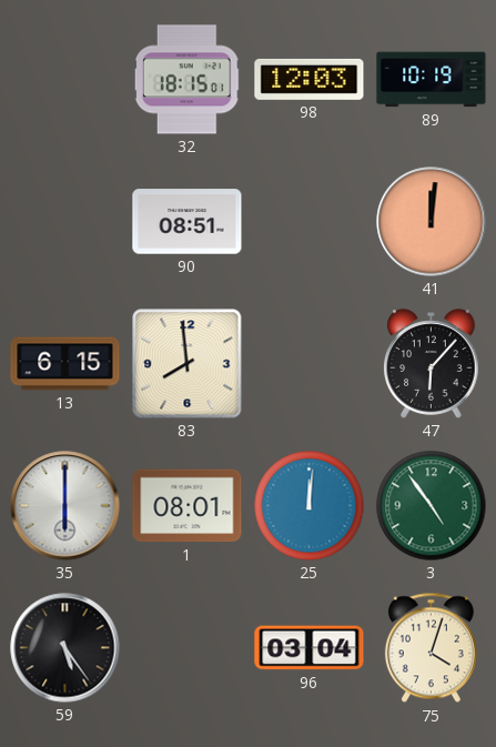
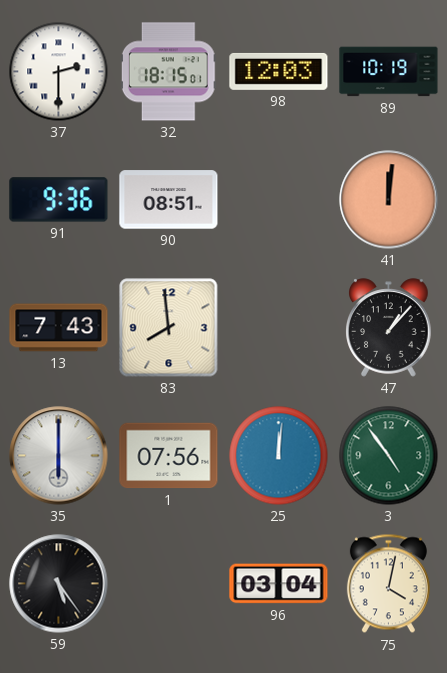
37: none -> 2:30
91: none -> 9:36
13: 6:15 -> 7:43
47: 6:07 -> 1:07
1: 08:01 -> 07:56
75: 4:03 -> 4:02
